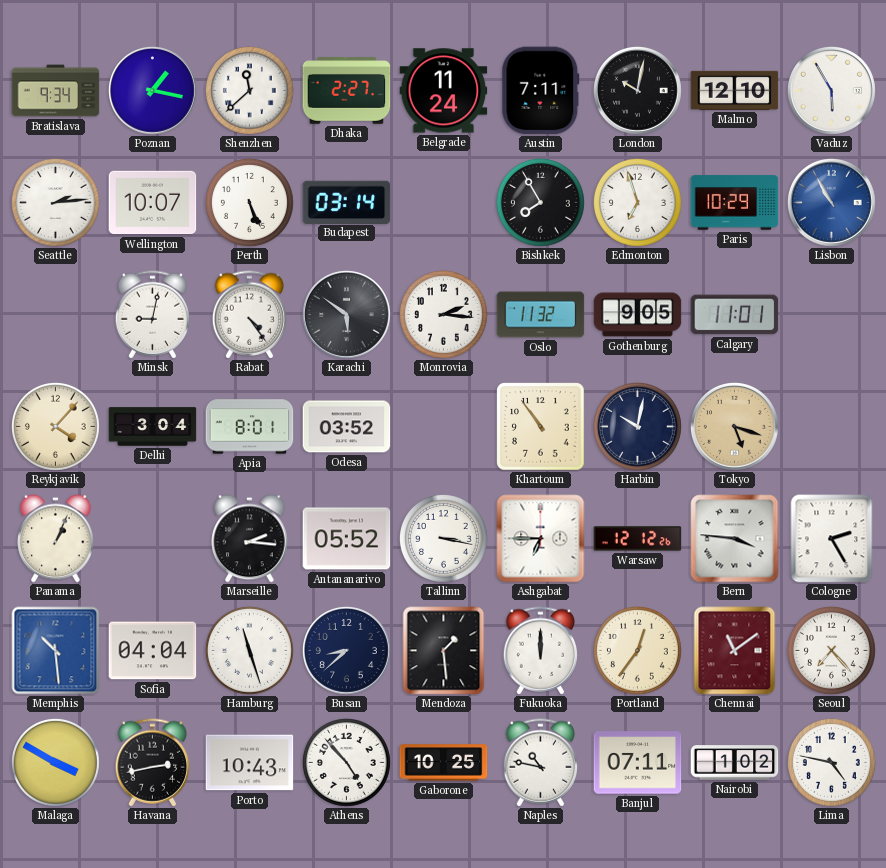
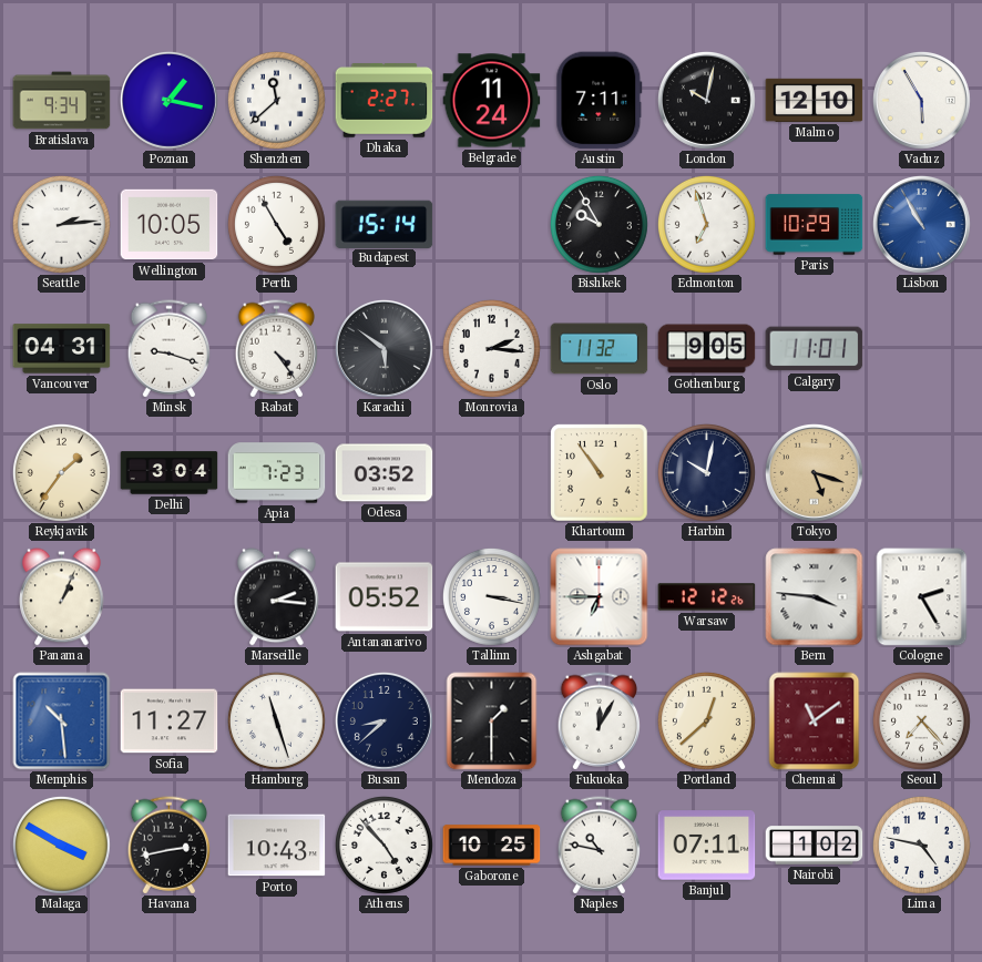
Wellington: 10:07 -> 10:05
Perth: 5:26 -> 4:55
Budapest: 03:14 -> 15:14
Bishkek: 7:55 -> 9:55
Vancouver: none -> 04:31
Minsk: 9:02 -> 9:18
Reykjavik: 4:07 -> 1:36
Apia: 8:01 -> 7:23
Sofia: 04:04 -> 11:27
Mendoza: 1:29 -> 1:30
Fukuoka: 12:00 -> 12:05
Portland: 12:36 -> 12:38
